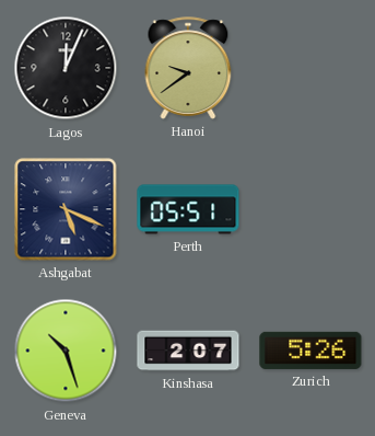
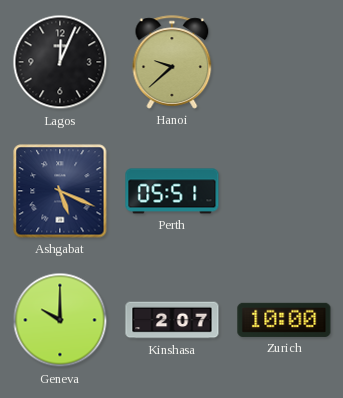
Hanoi: 9:39 -> 9:38
Geneva: 10:27 -> 10:00
Zurich: 5:26 -> 10:00
